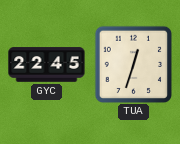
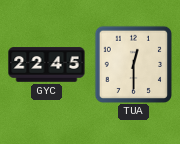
TUA: 12:33 -> 12:30
